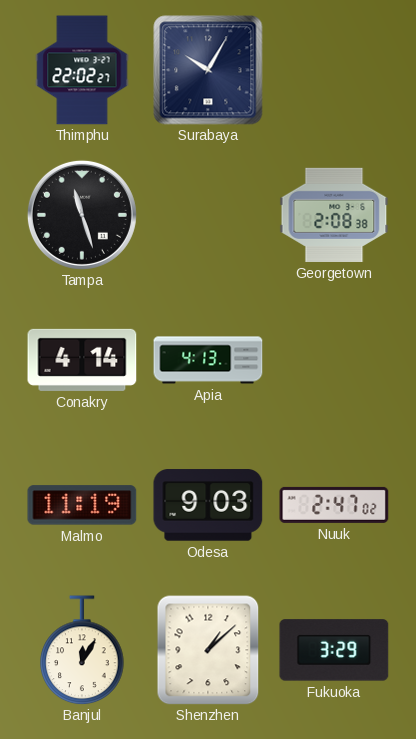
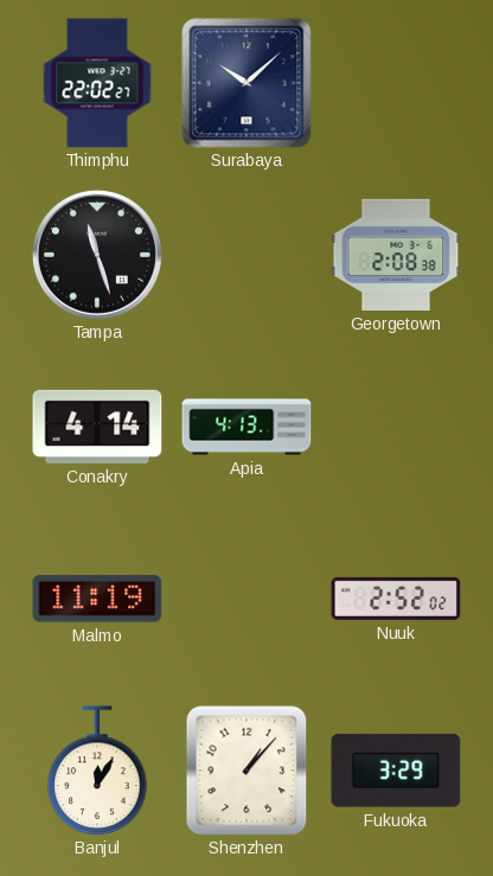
Surabaya: 10:05 -> 10:08
Odesa: 9:03 -> none
Nuuk: 2:47 -> 2:52
Shenzhen: 1:08 -> 1:07
